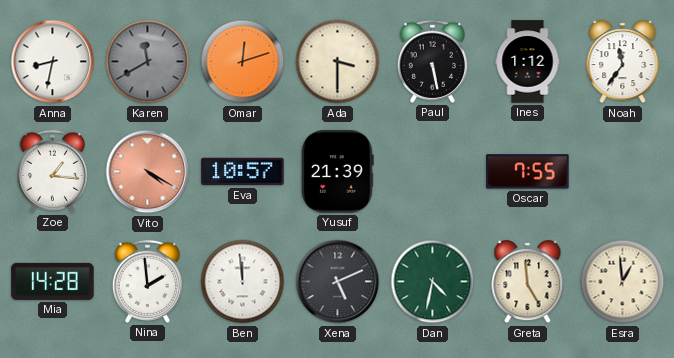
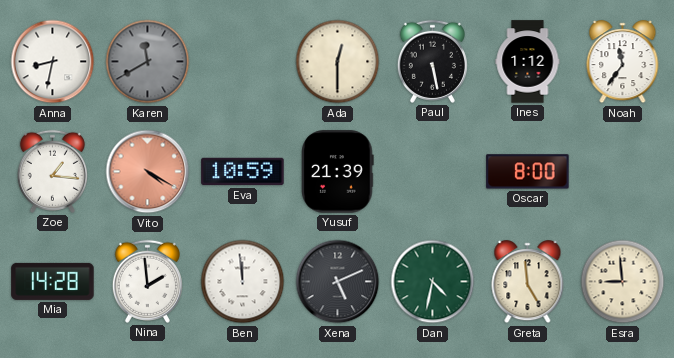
Omar: 12:12 -> none
Ada: 3:30 -> 12:30
Eva: 10:57 -> 10:59
Oscar: 7:55 -> 8:00
Esra: 12:59 -> 8:59
